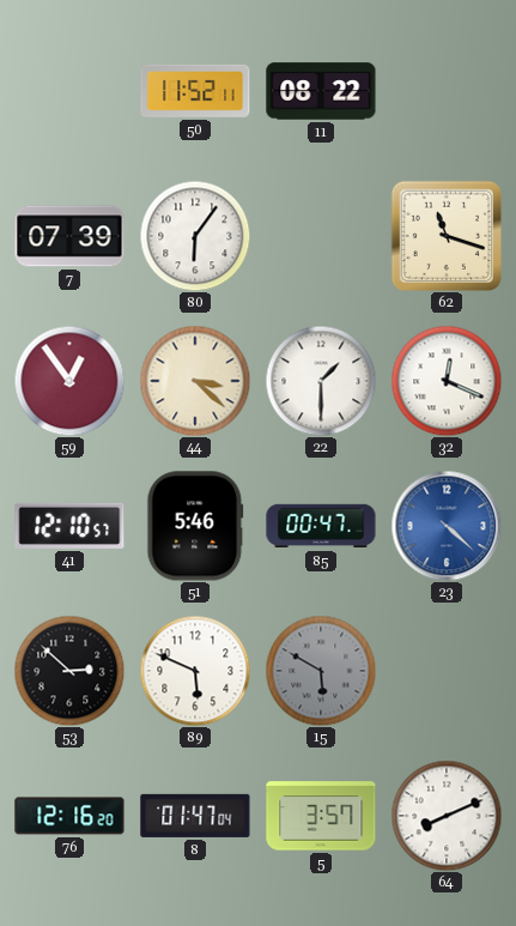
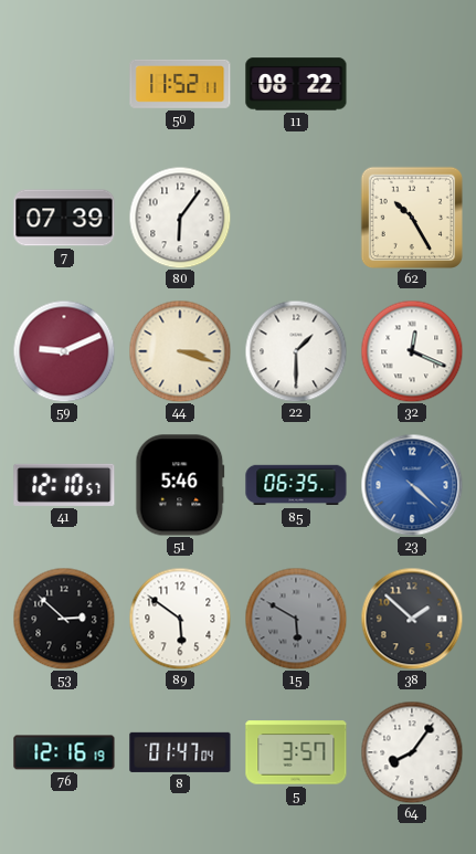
62: 11:18 -> 10:25
59: 12:54 -> 9:11
44: 3:22 -> 3:18
85: 00:47 -> 06:35
89: 5:49 -> 5:51
38: none -> 1:52
76: 12:16:20 -> 12:16:19
64: 8:11 -> 8:06
